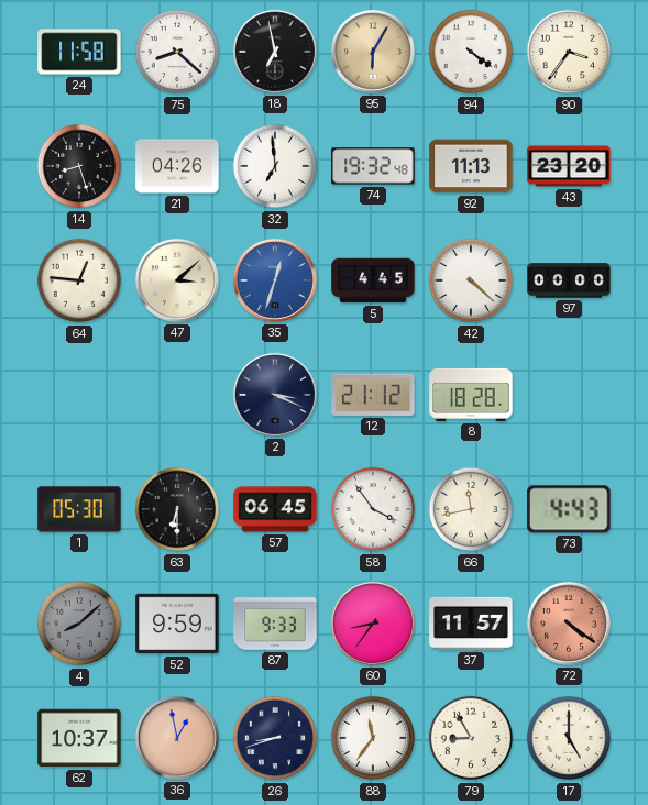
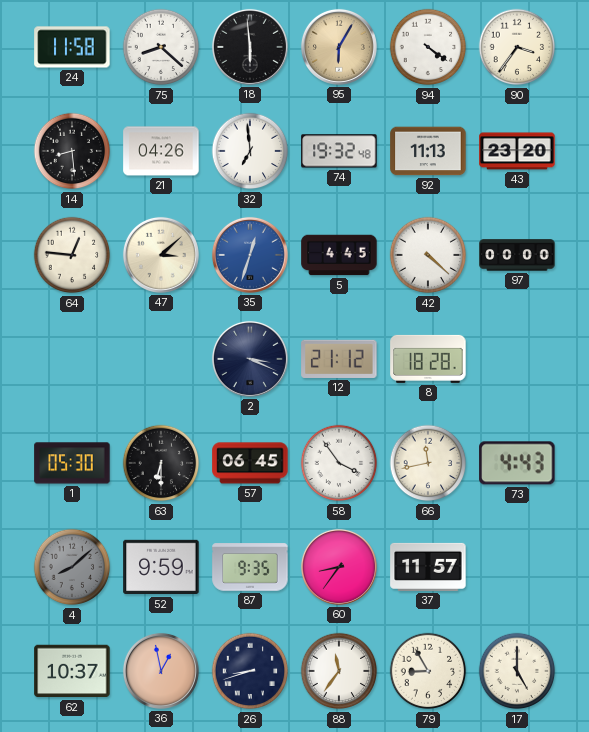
18: 6:58 -> 5:59
14: 8:27 -> 8:29
87: 9:33 -> 9:35
72: 4:21 -> none
